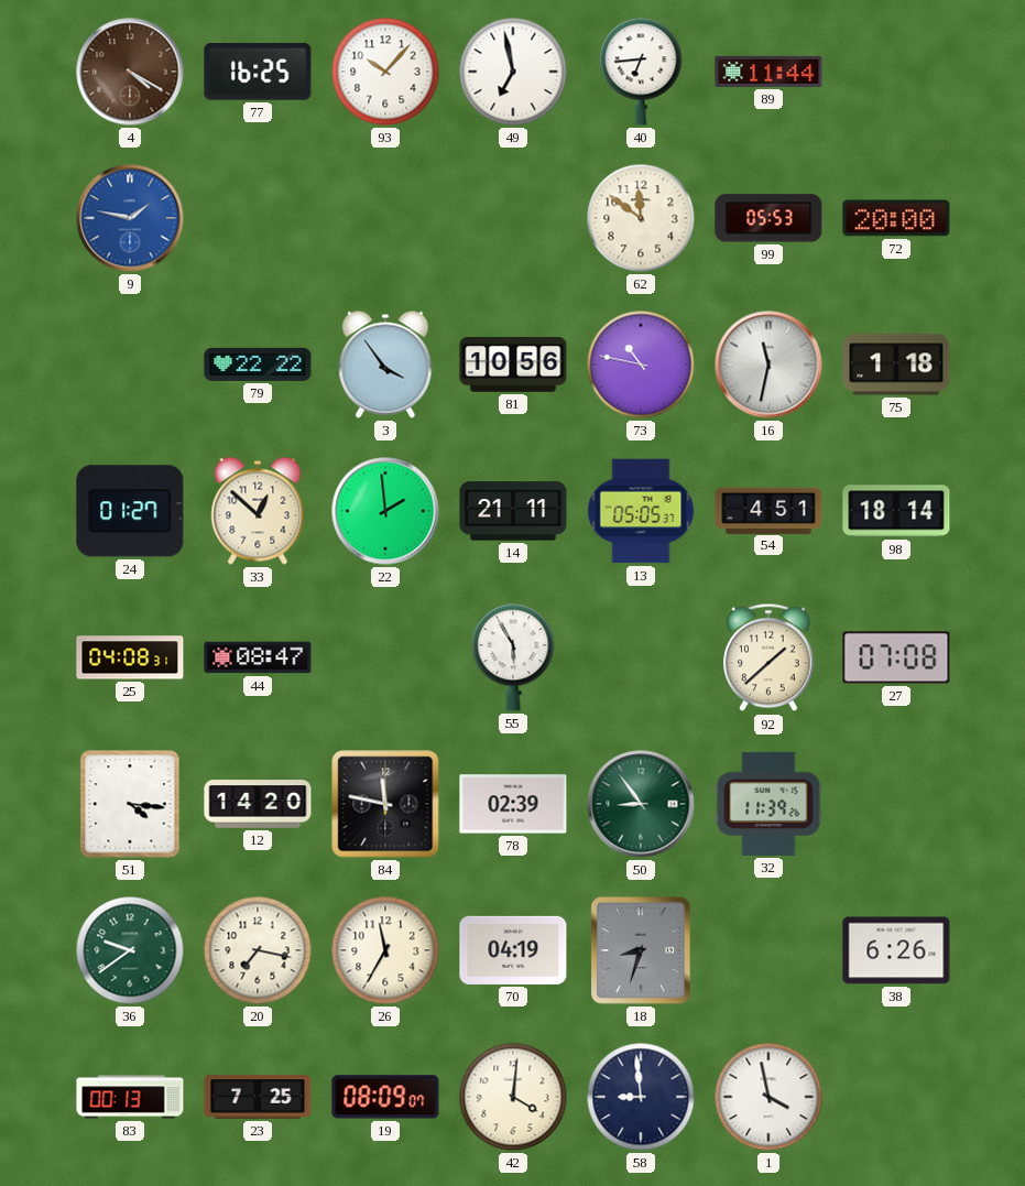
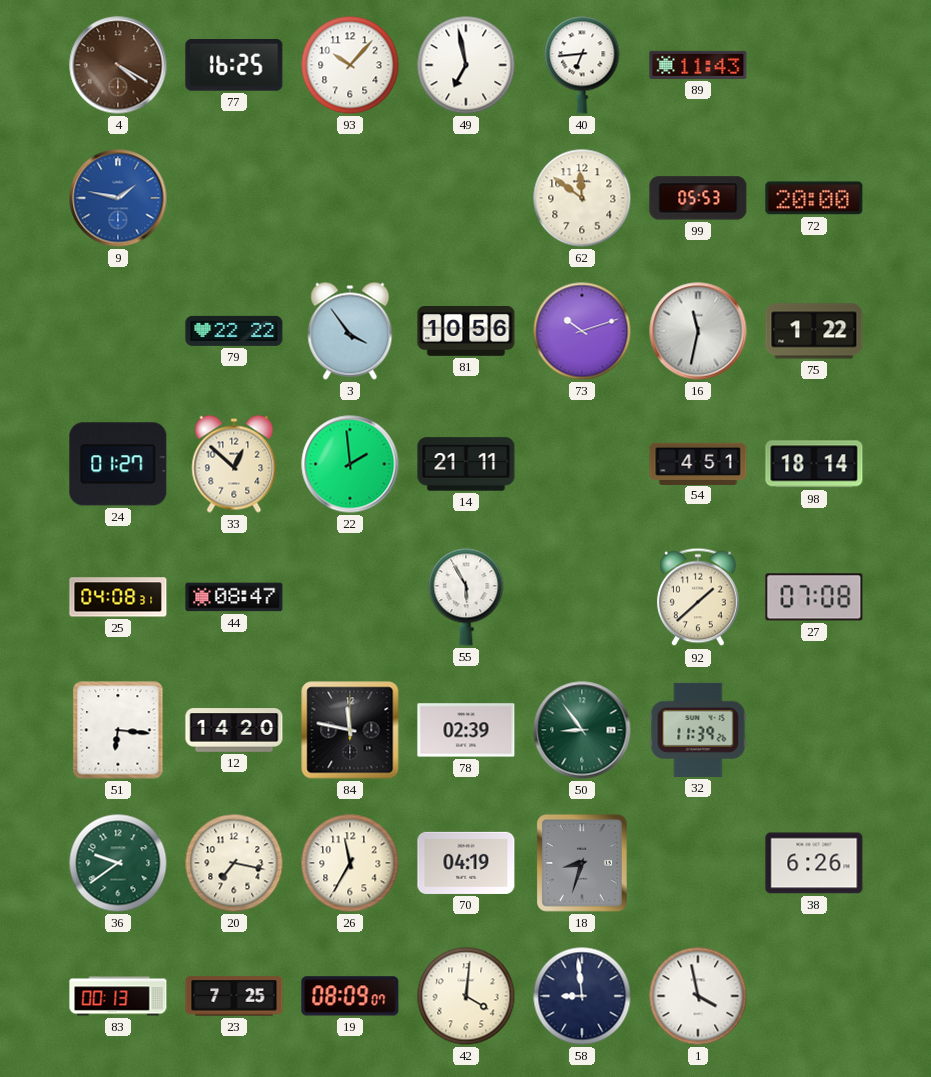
89: 11:44 -> 11:43
73: 10:47 -> 10:12
75: 1:18 -> 1:22
13: 05:05 -> none
51: 4:16 -> 6:16
